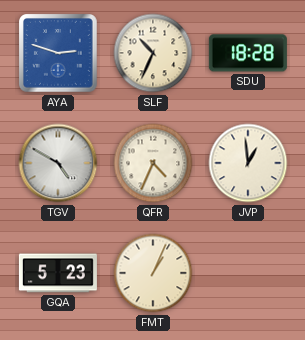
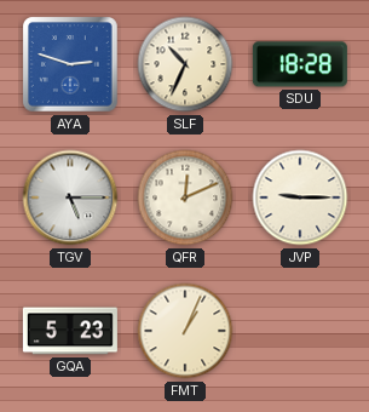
TGV: 4:50 -> 5:15
QFR: 4:34 -> 12:11
JVP: 12:59 -> 9:15
